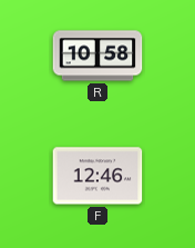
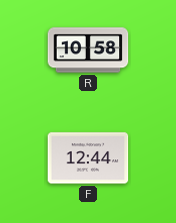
F: 12:46 -> 12:44
